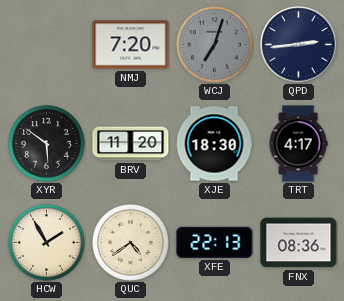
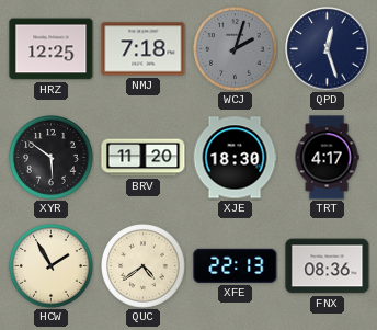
HRZ: none -> 12:25
NMJ: 7:20 -> 7:18
WCJ: 7:03 -> 2:03
QPD: 2:44 -> 12:27
